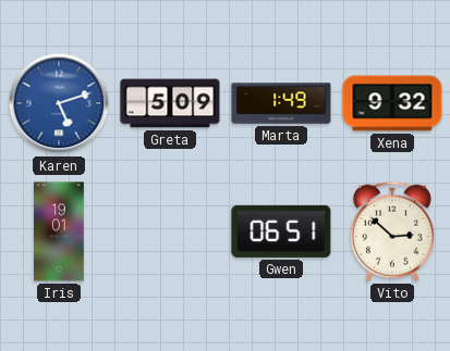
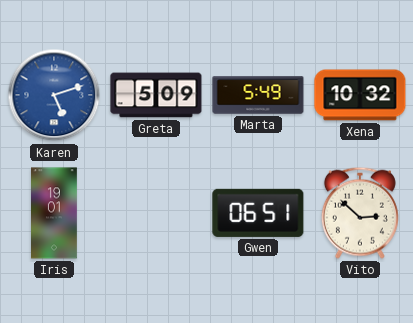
Marta: 1:49 -> 5:49
Xena: 9:32 -> 10:32
